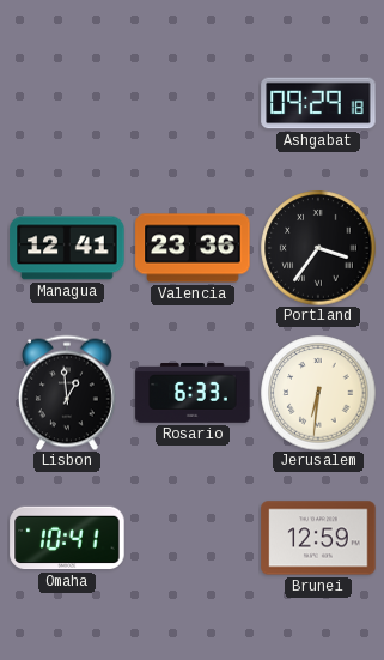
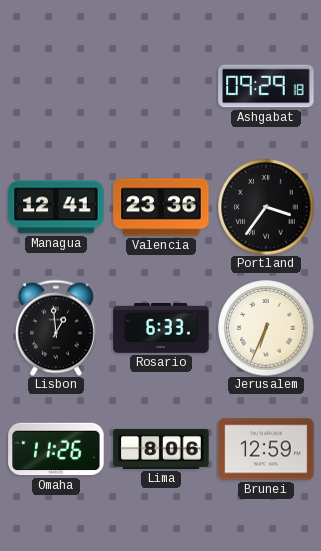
Jerusalem: 6:31 -> 6:34
Omaha: 10:41 -> 11:26
Lima: none -> 8:06
